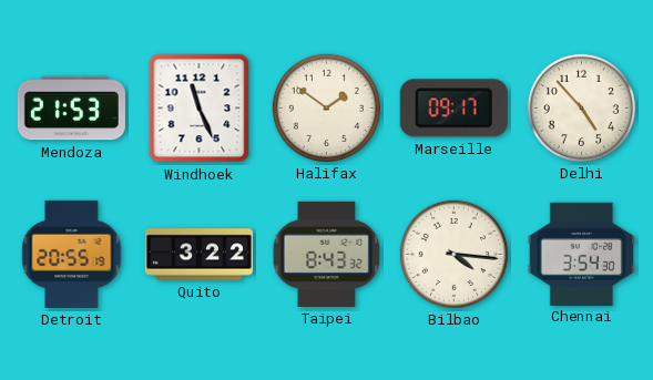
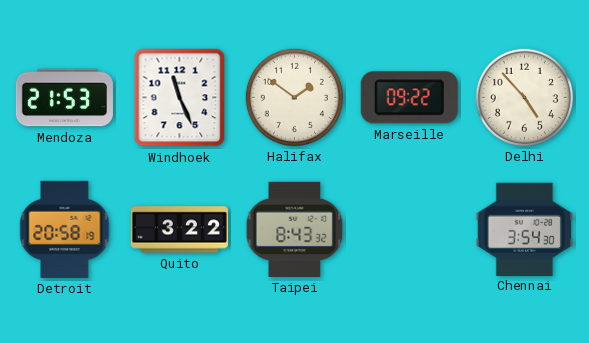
Marseille: 09:17 -> 09:22
Detroit: 20:55 -> 20:58
Bilbao: 4:16 -> none
